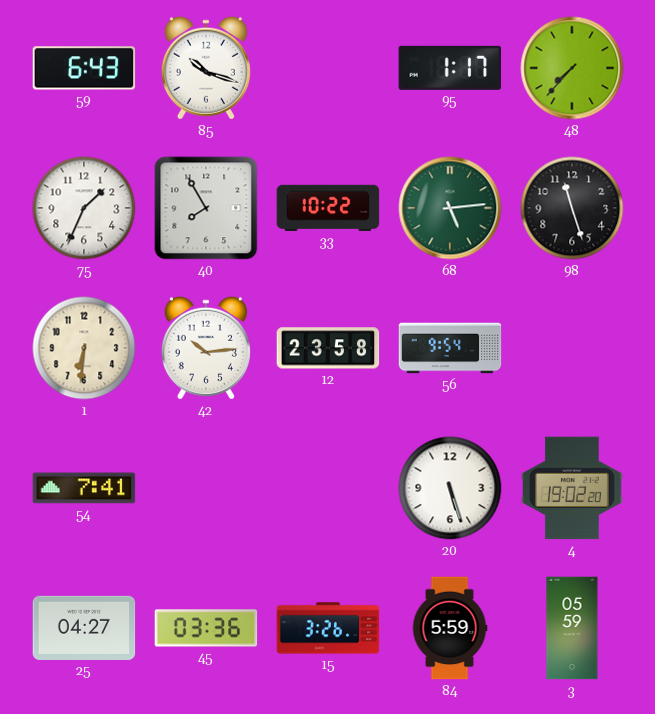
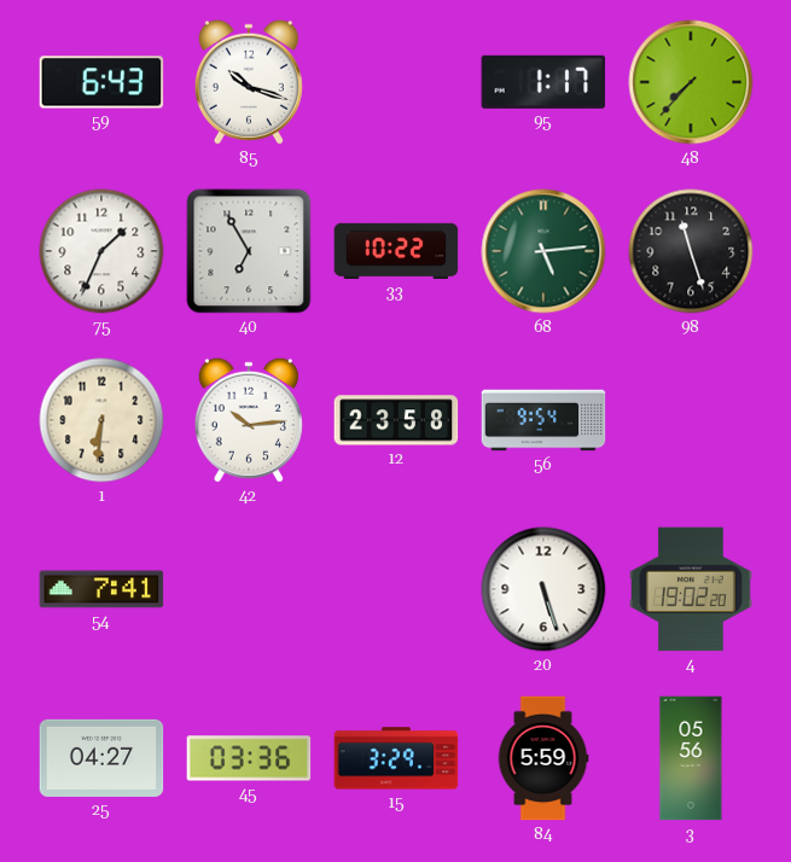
40: 7:55 -> 6:55
15: 3:26 -> 3:29
3: 05:59 -> 05:56
